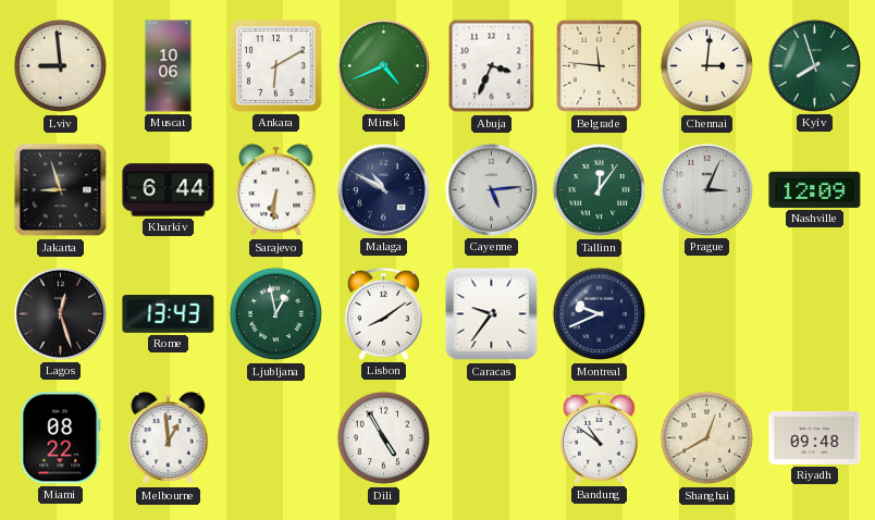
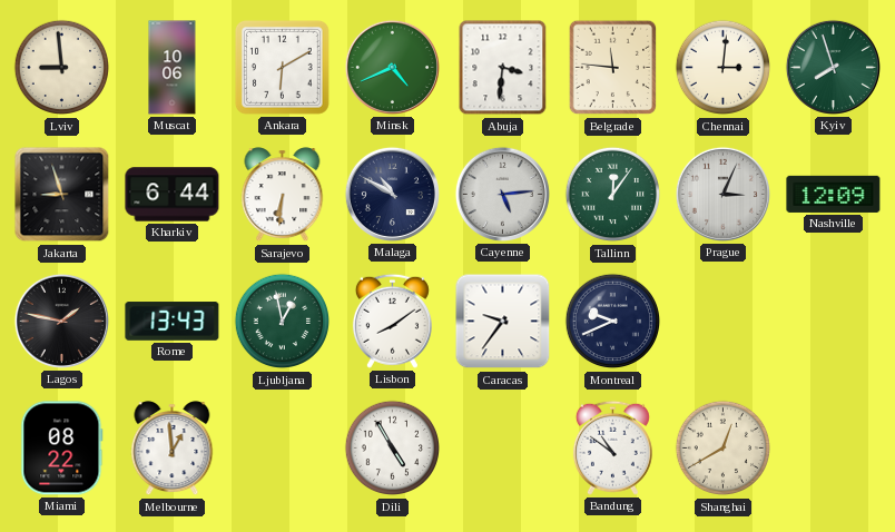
Abuja: 3:34 -> 3:31
Lagos: 12:27 -> 1:47
Riyadh: 09:48 -> none
